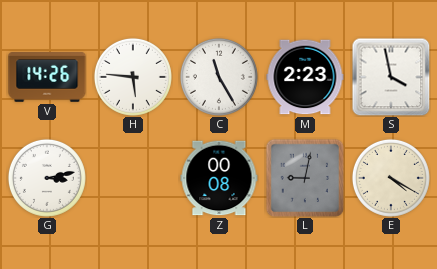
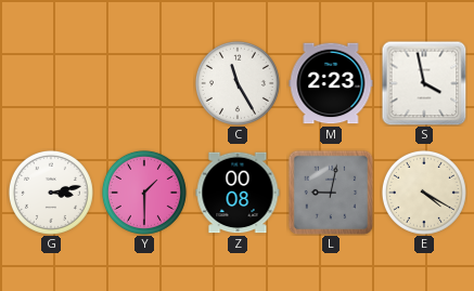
V: 14:26 -> none
H: 5:46 -> none
Y: none -> 1:30
